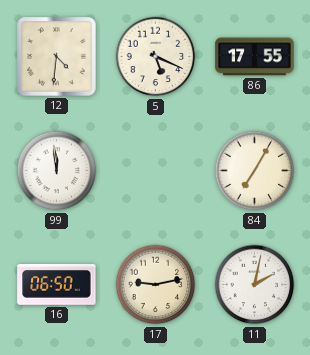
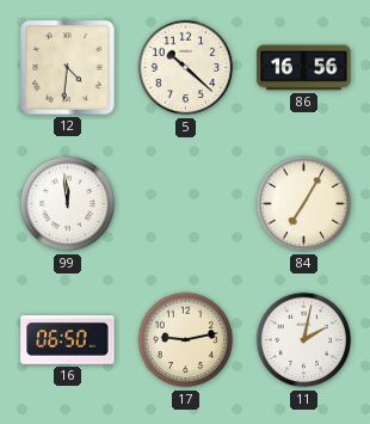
5: 5:19 -> 10:22
86: 17:55 -> 16:56
